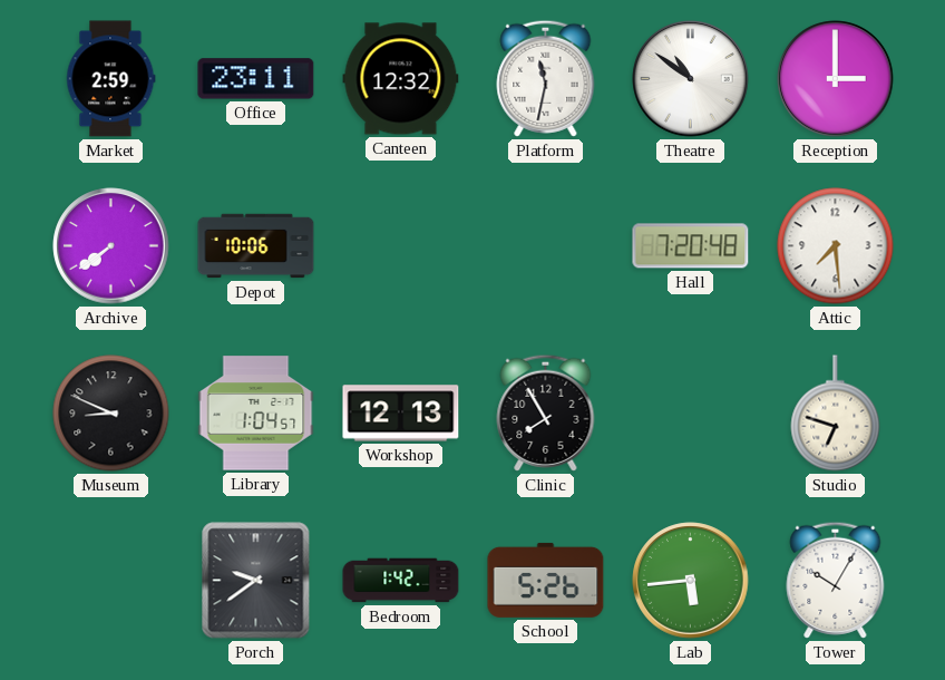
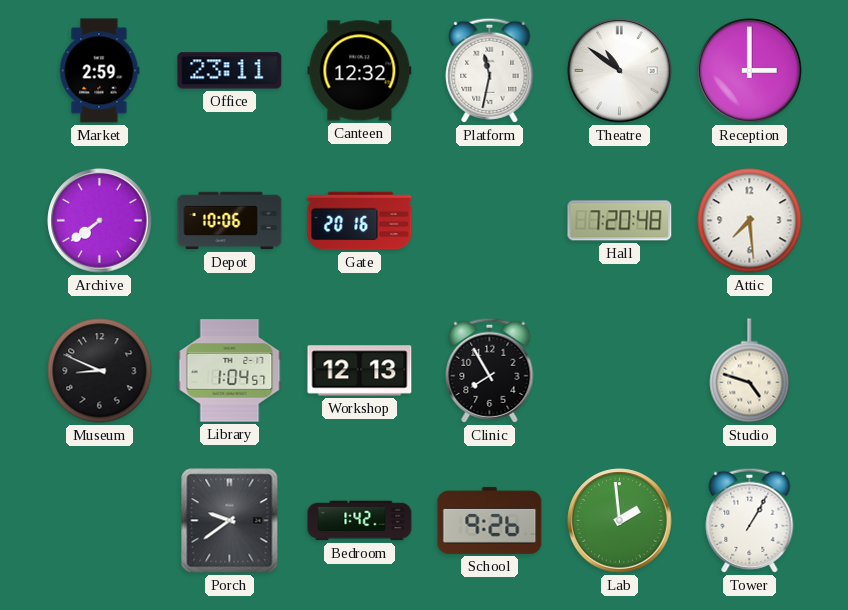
Gate: none -> 20:16
Studio: 6:48 -> 4:48
School: 5:26 -> 9:26
Lab: 5:44 -> 1:59
Tower: 10:05 -> 1:05
